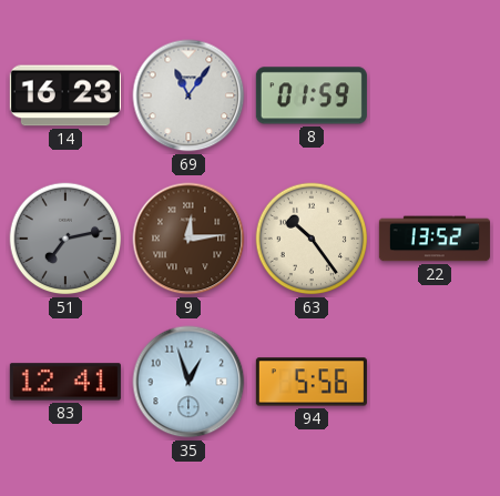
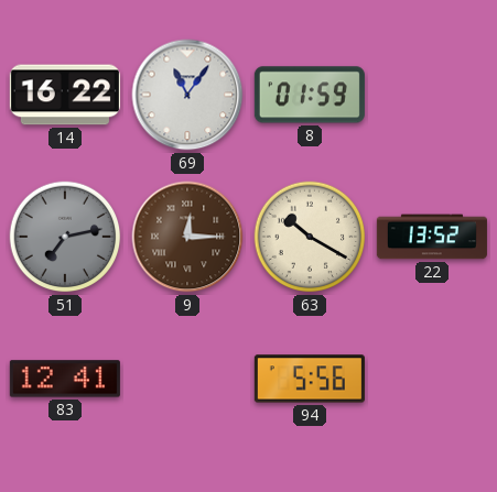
14: 16:23 -> 16:22
9: 12:14 -> 12:15
63: 10:24 -> 10:20
35: 12:57 -> none
